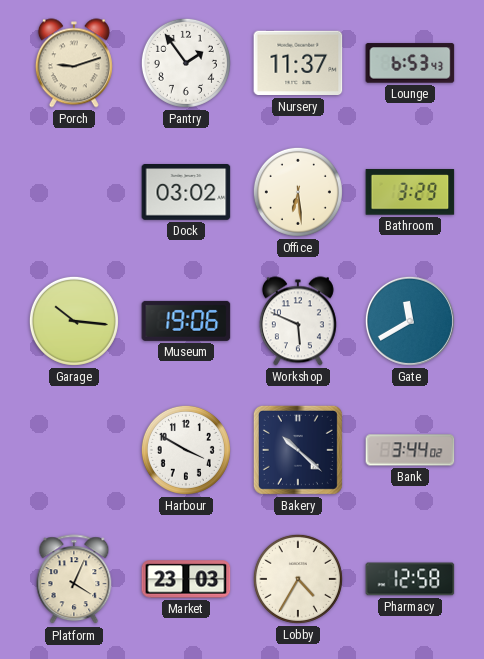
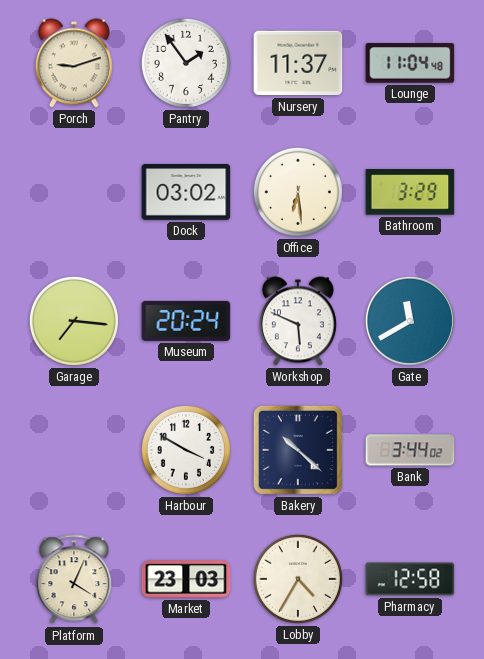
Lounge: 6:53 -> 11:04
Garage: 10:16 -> 7:16
Museum: 19:06 -> 20:24
